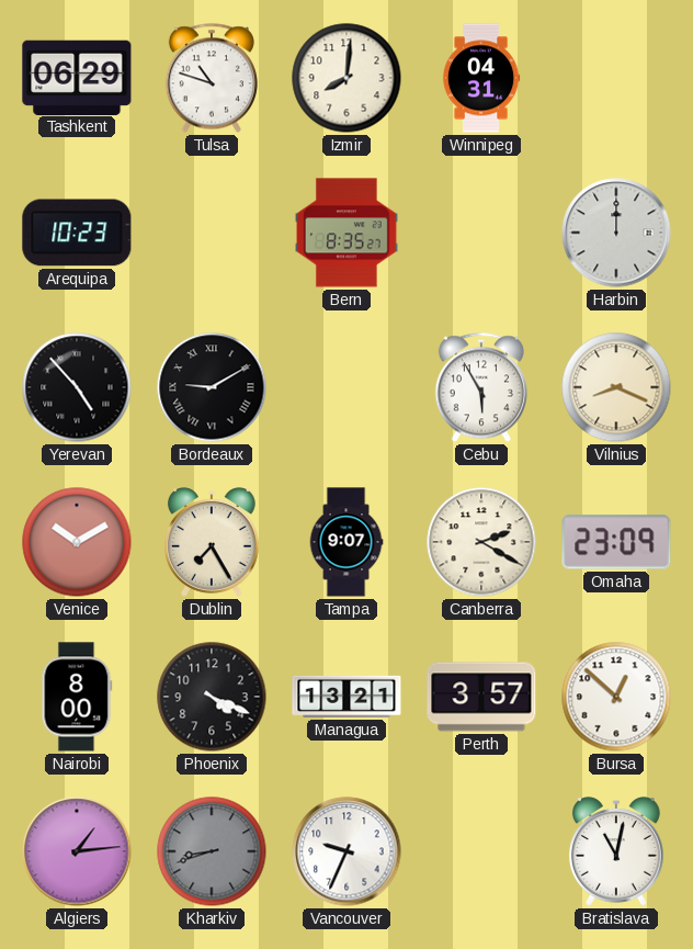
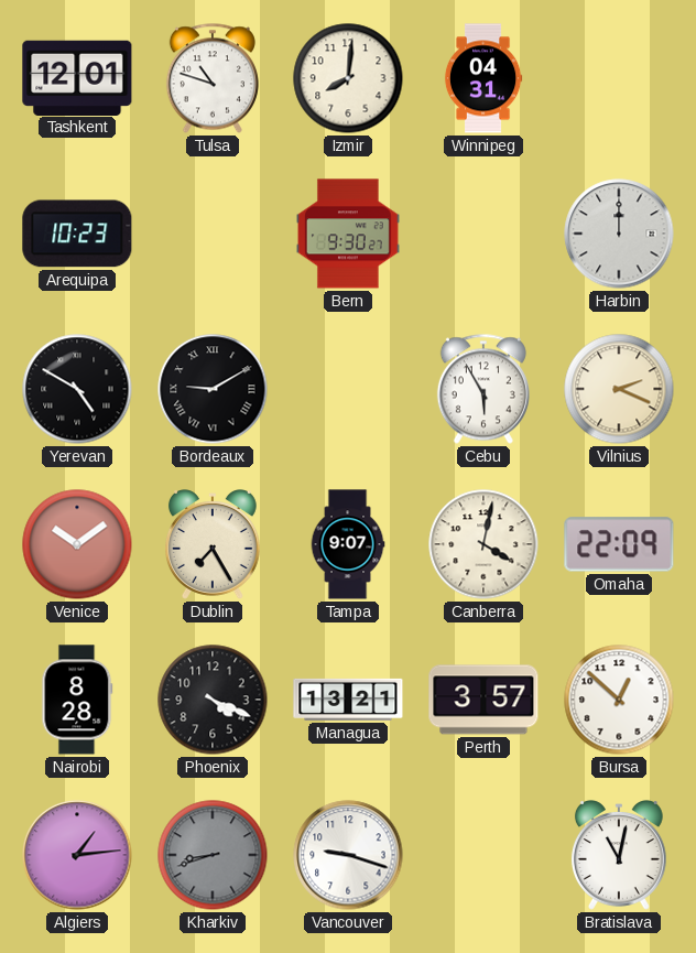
Tashkent: 06:29 -> 12:01
Bern: 8:35 -> 9:30
Yerevan: 4:53 -> 4:50
Vilnius: 8:19 -> 2:19
Venice: 10:10 -> 10:09
Canberra: 2:20 -> 4:02
Omaha: 23:09 -> 22:09
Nairobi: 8:00 -> 8:28
Vancouver: 9:34 -> 9:18
